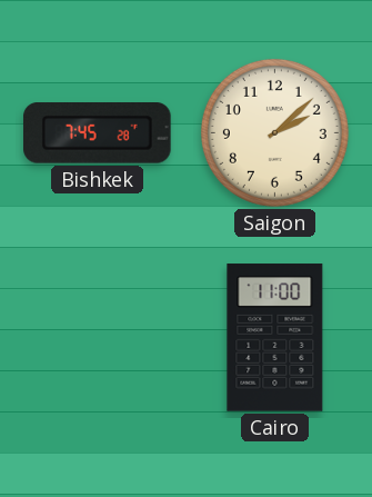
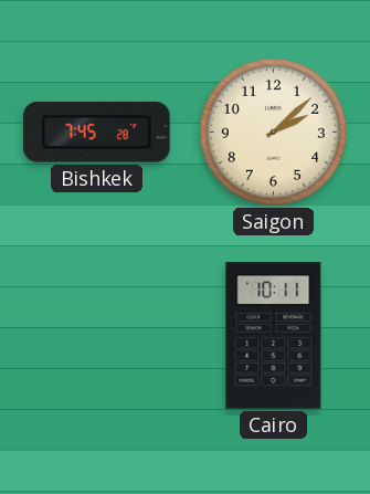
Cairo: 11:00 -> 10:11
